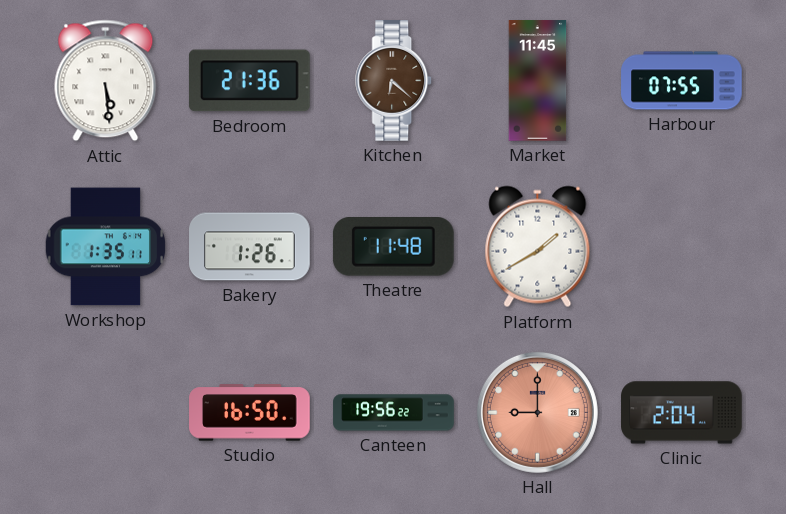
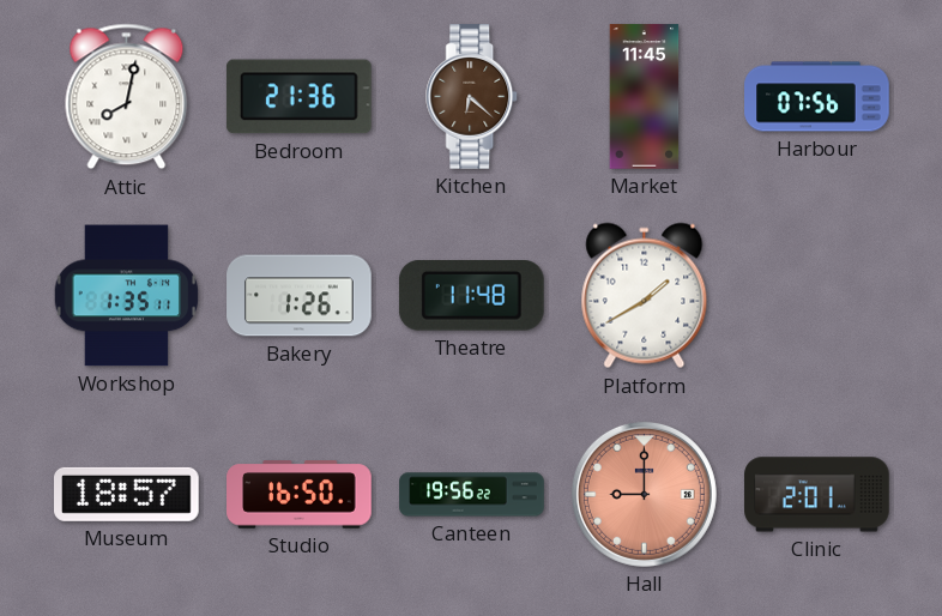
Attic: 5:29 -> 8:02
Harbour: 07:55 -> 07:56
Museum: none -> 18:57
Clinic: 2:04 -> 2:01
